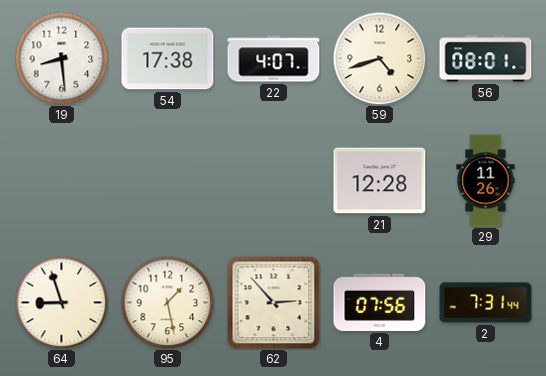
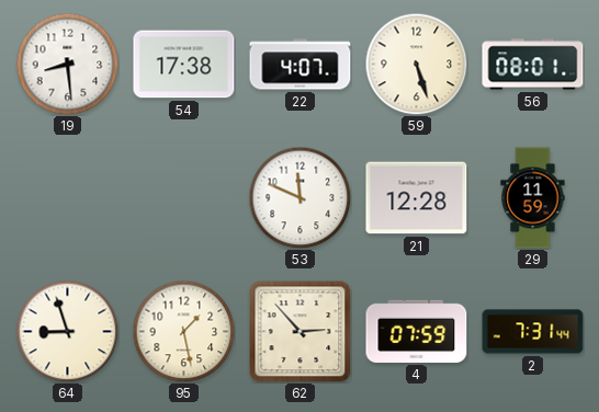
59: 4:42 -> 5:27
53: none -> 11:49
29: 11:26 -> 11:59
4: 07:56 -> 07:59
